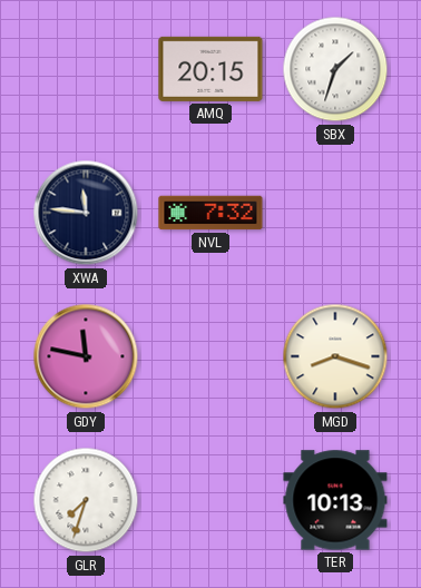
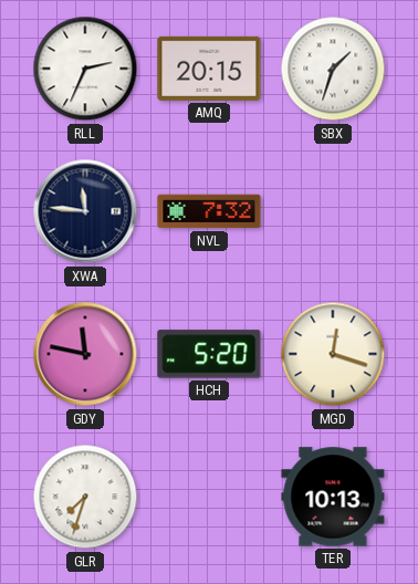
RLL: none -> 2:34
HCH: none -> 5:20
MGD: 8:18 -> 12:18
